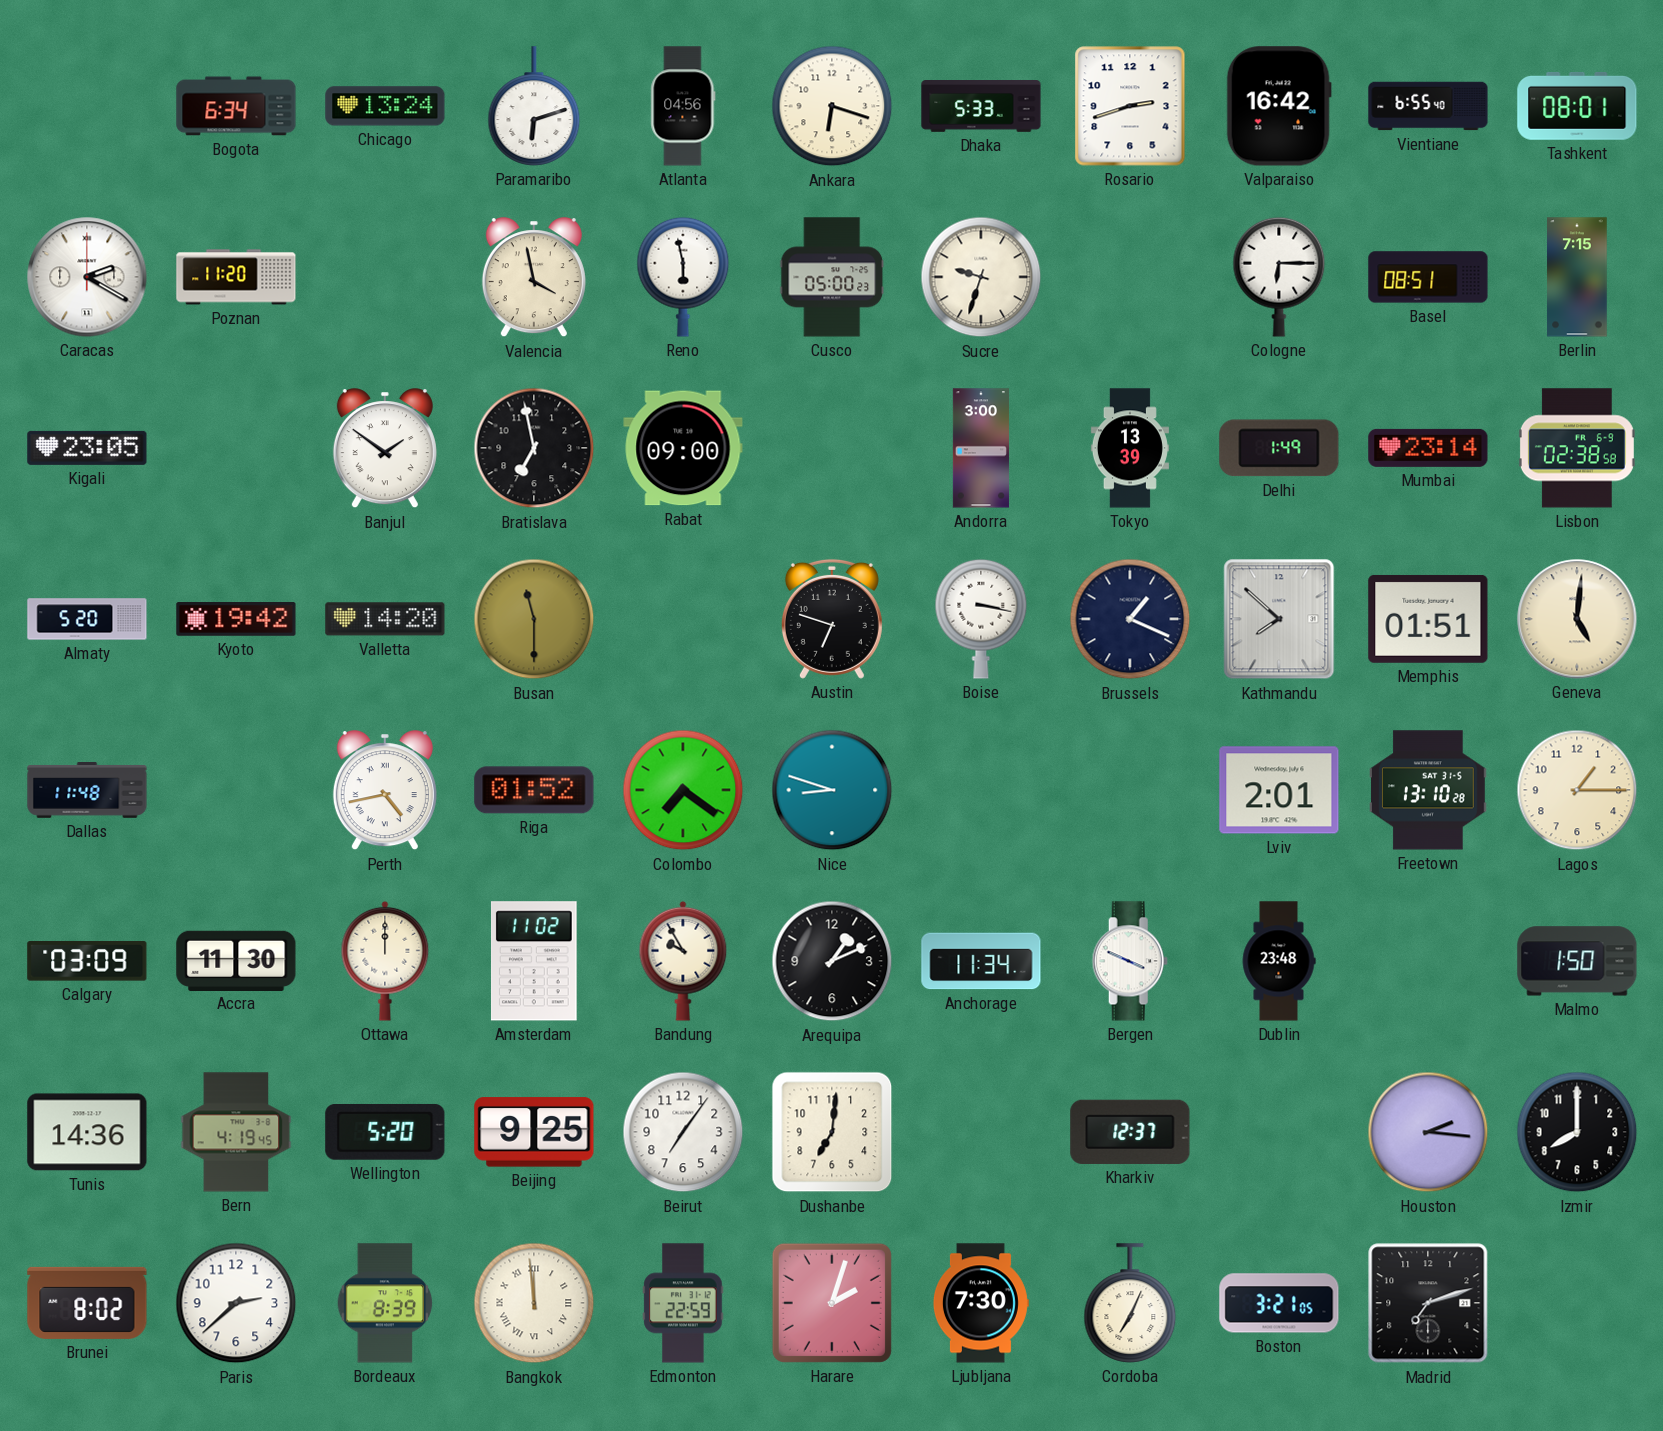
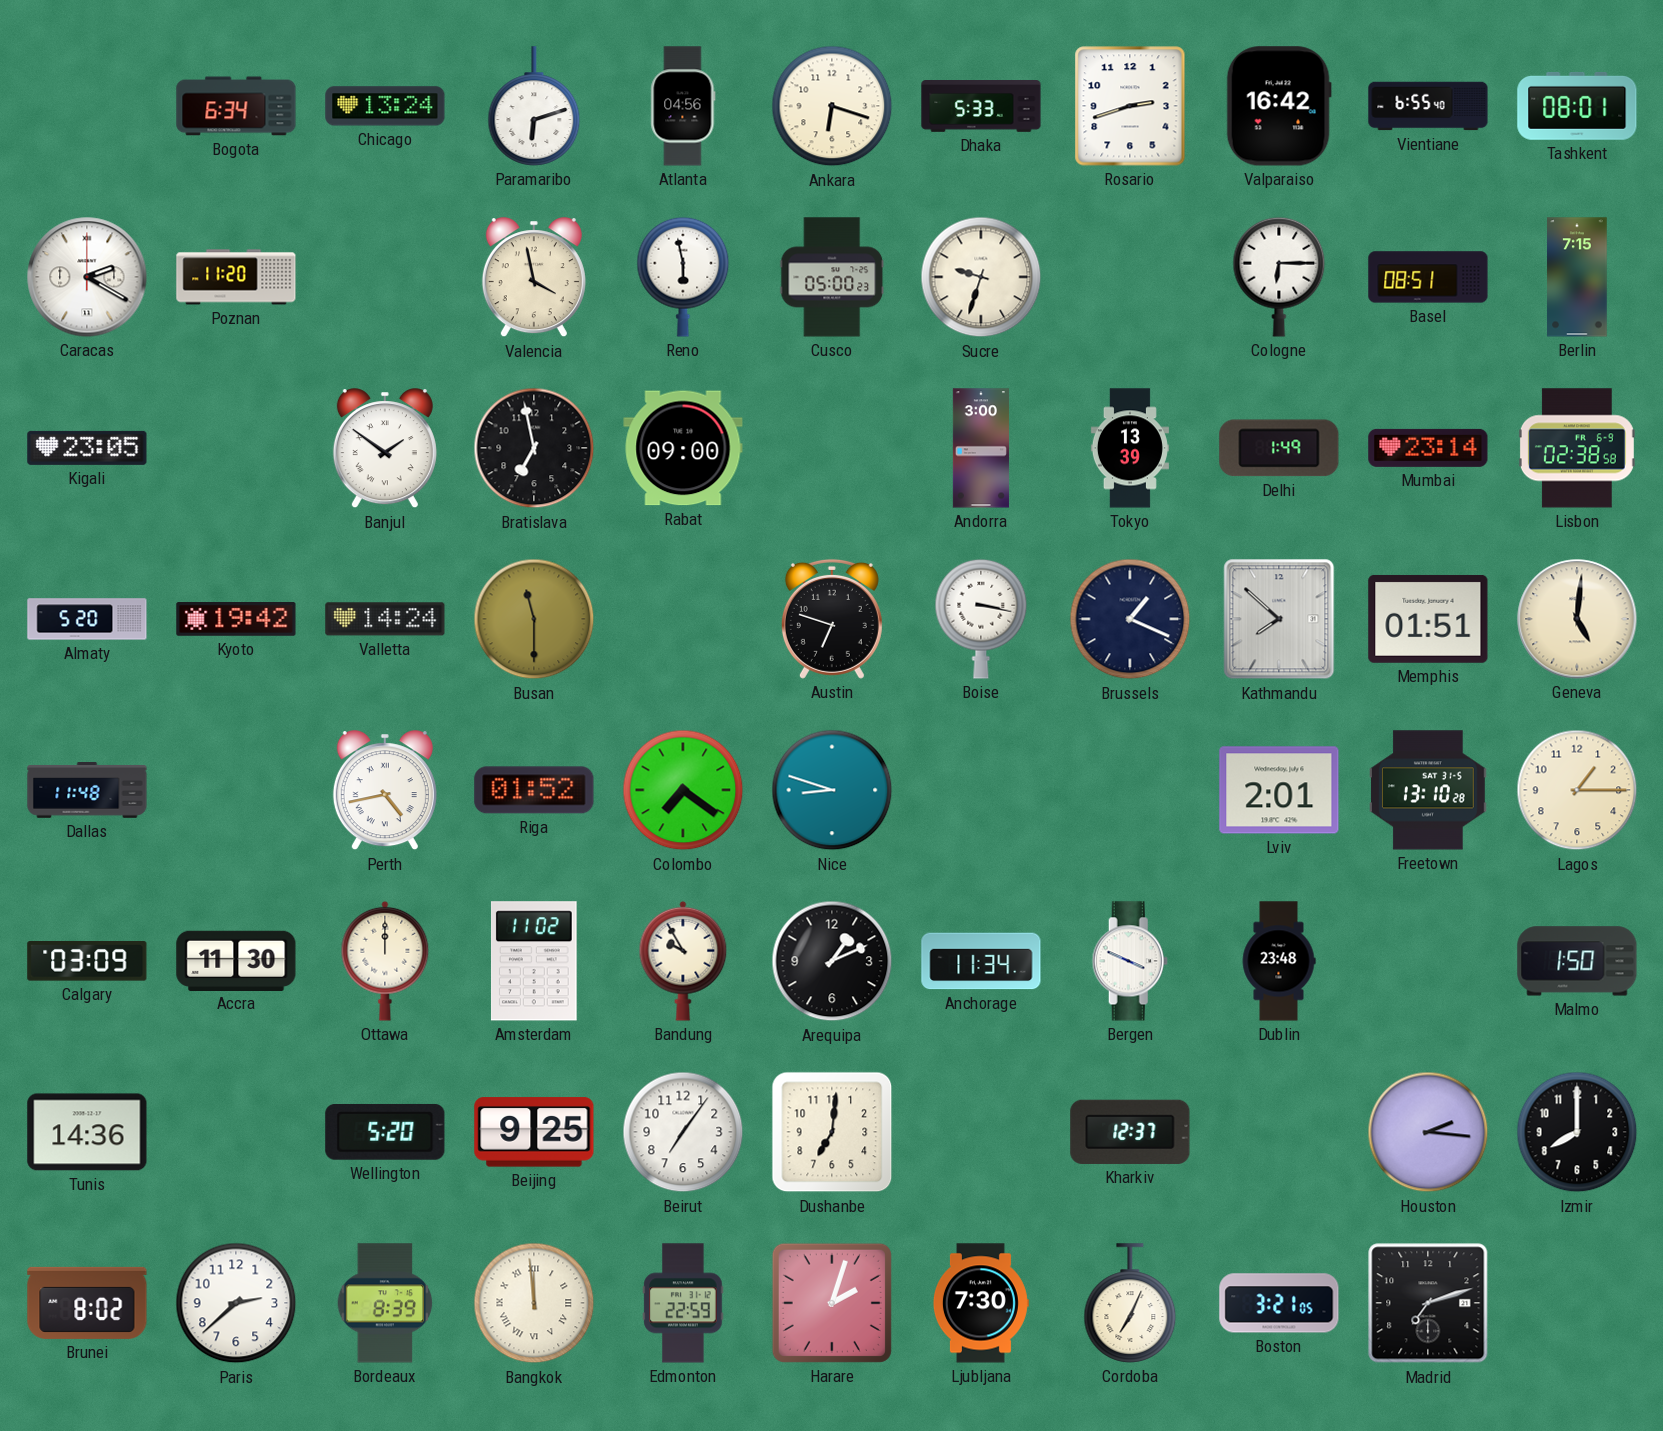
Valletta: 14:20 -> 14:24
Bern: 4:19 -> none
